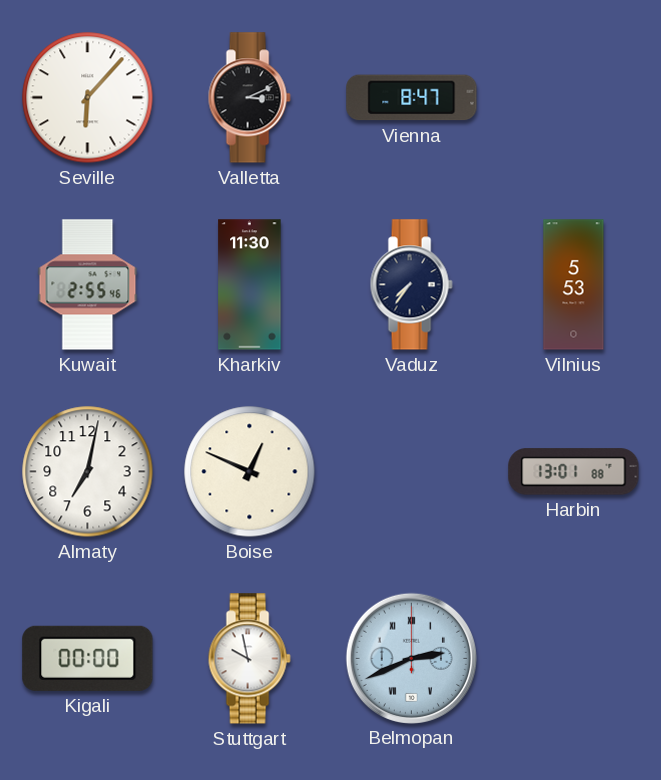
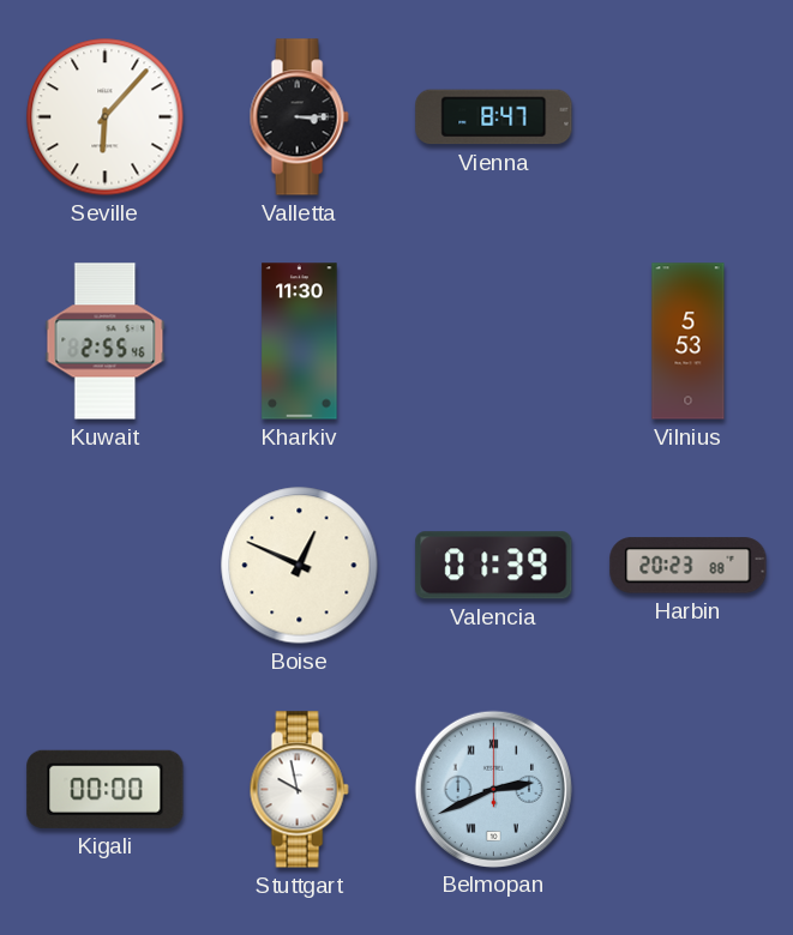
Valletta: 3:11 -> 3:15
Vaduz: 7:36 -> none
Almaty: 7:02 -> none
Valencia: none -> 01:39
Harbin: 13:01 -> 20:23
